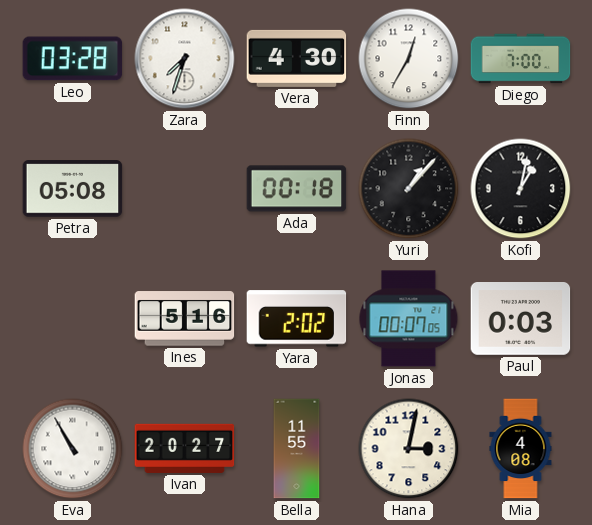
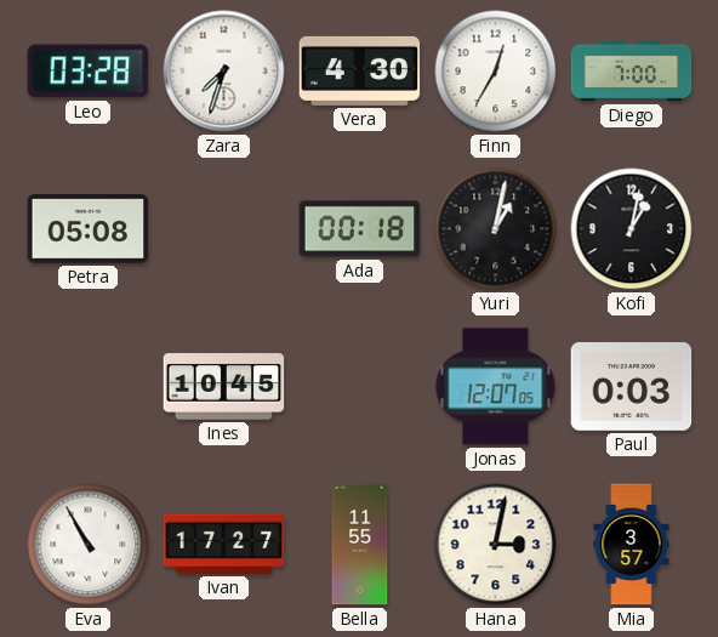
Yuri: 1:07 -> 1:02
Ines: 5:16 -> 10:45
Yara: 2:02 -> none
Jonas: 00:07 -> 12:07
Ivan: 20:27 -> 17:27
Mia: 4:08 -> 3:57
